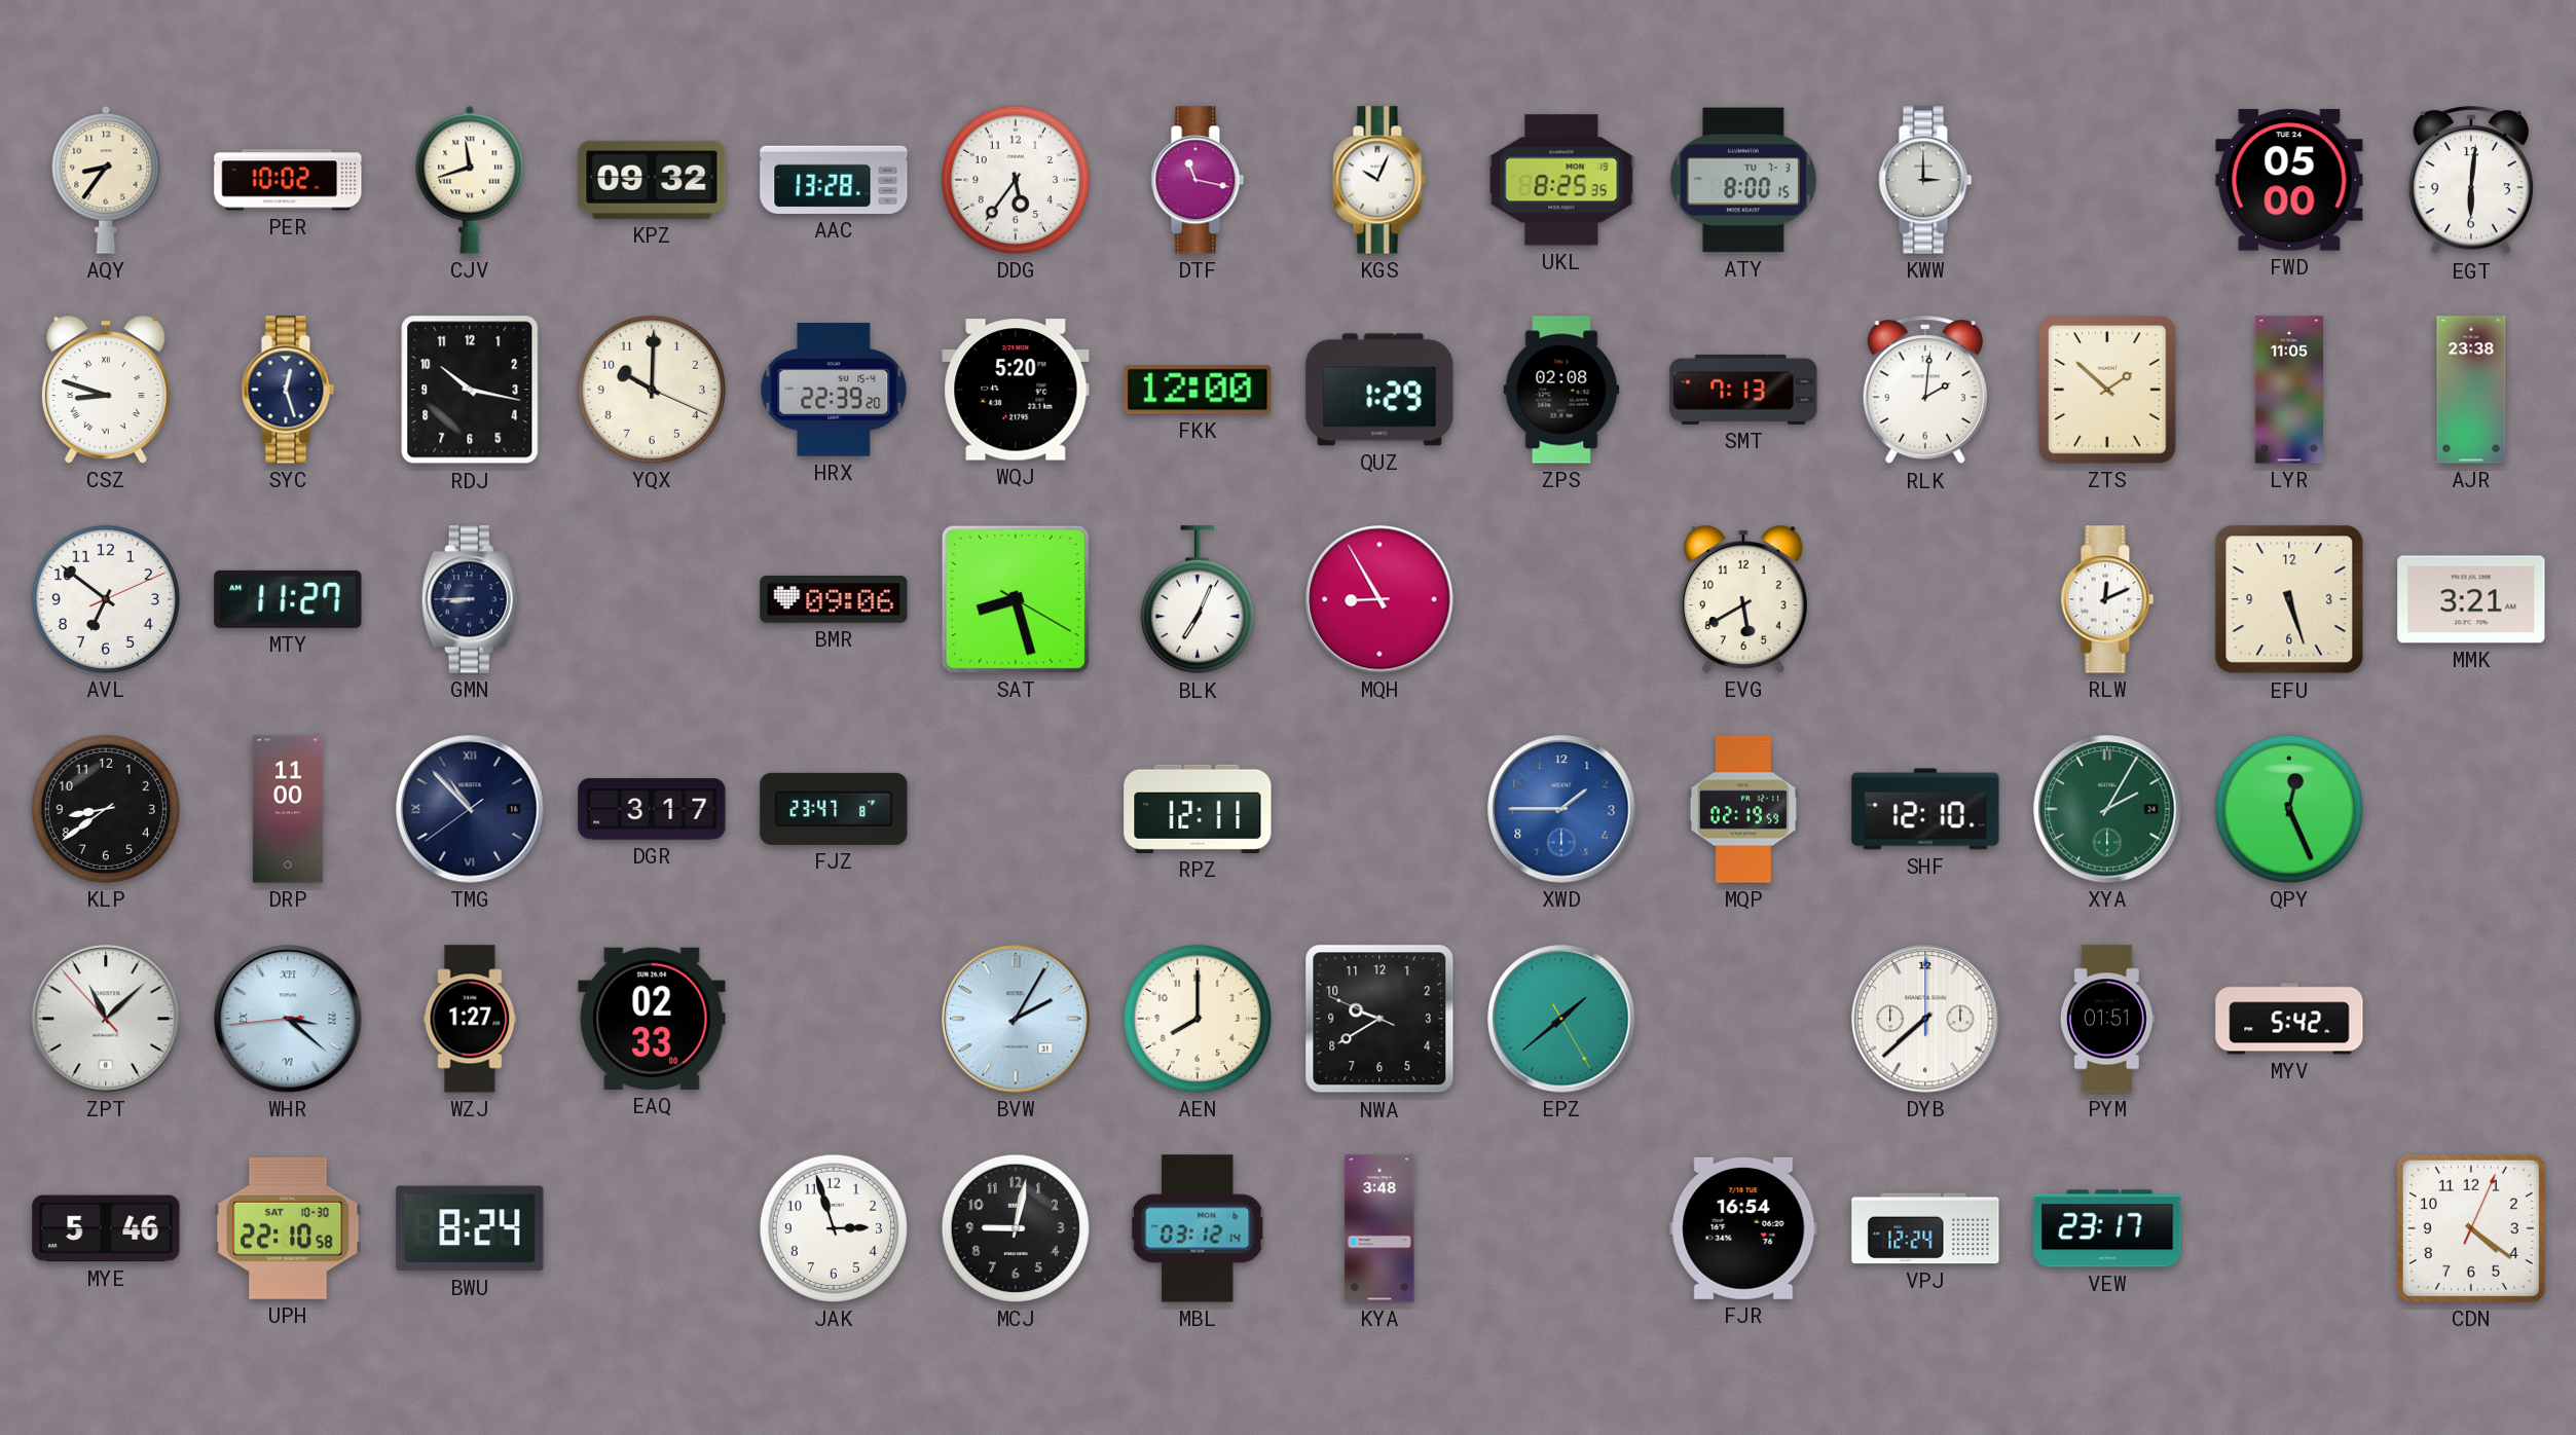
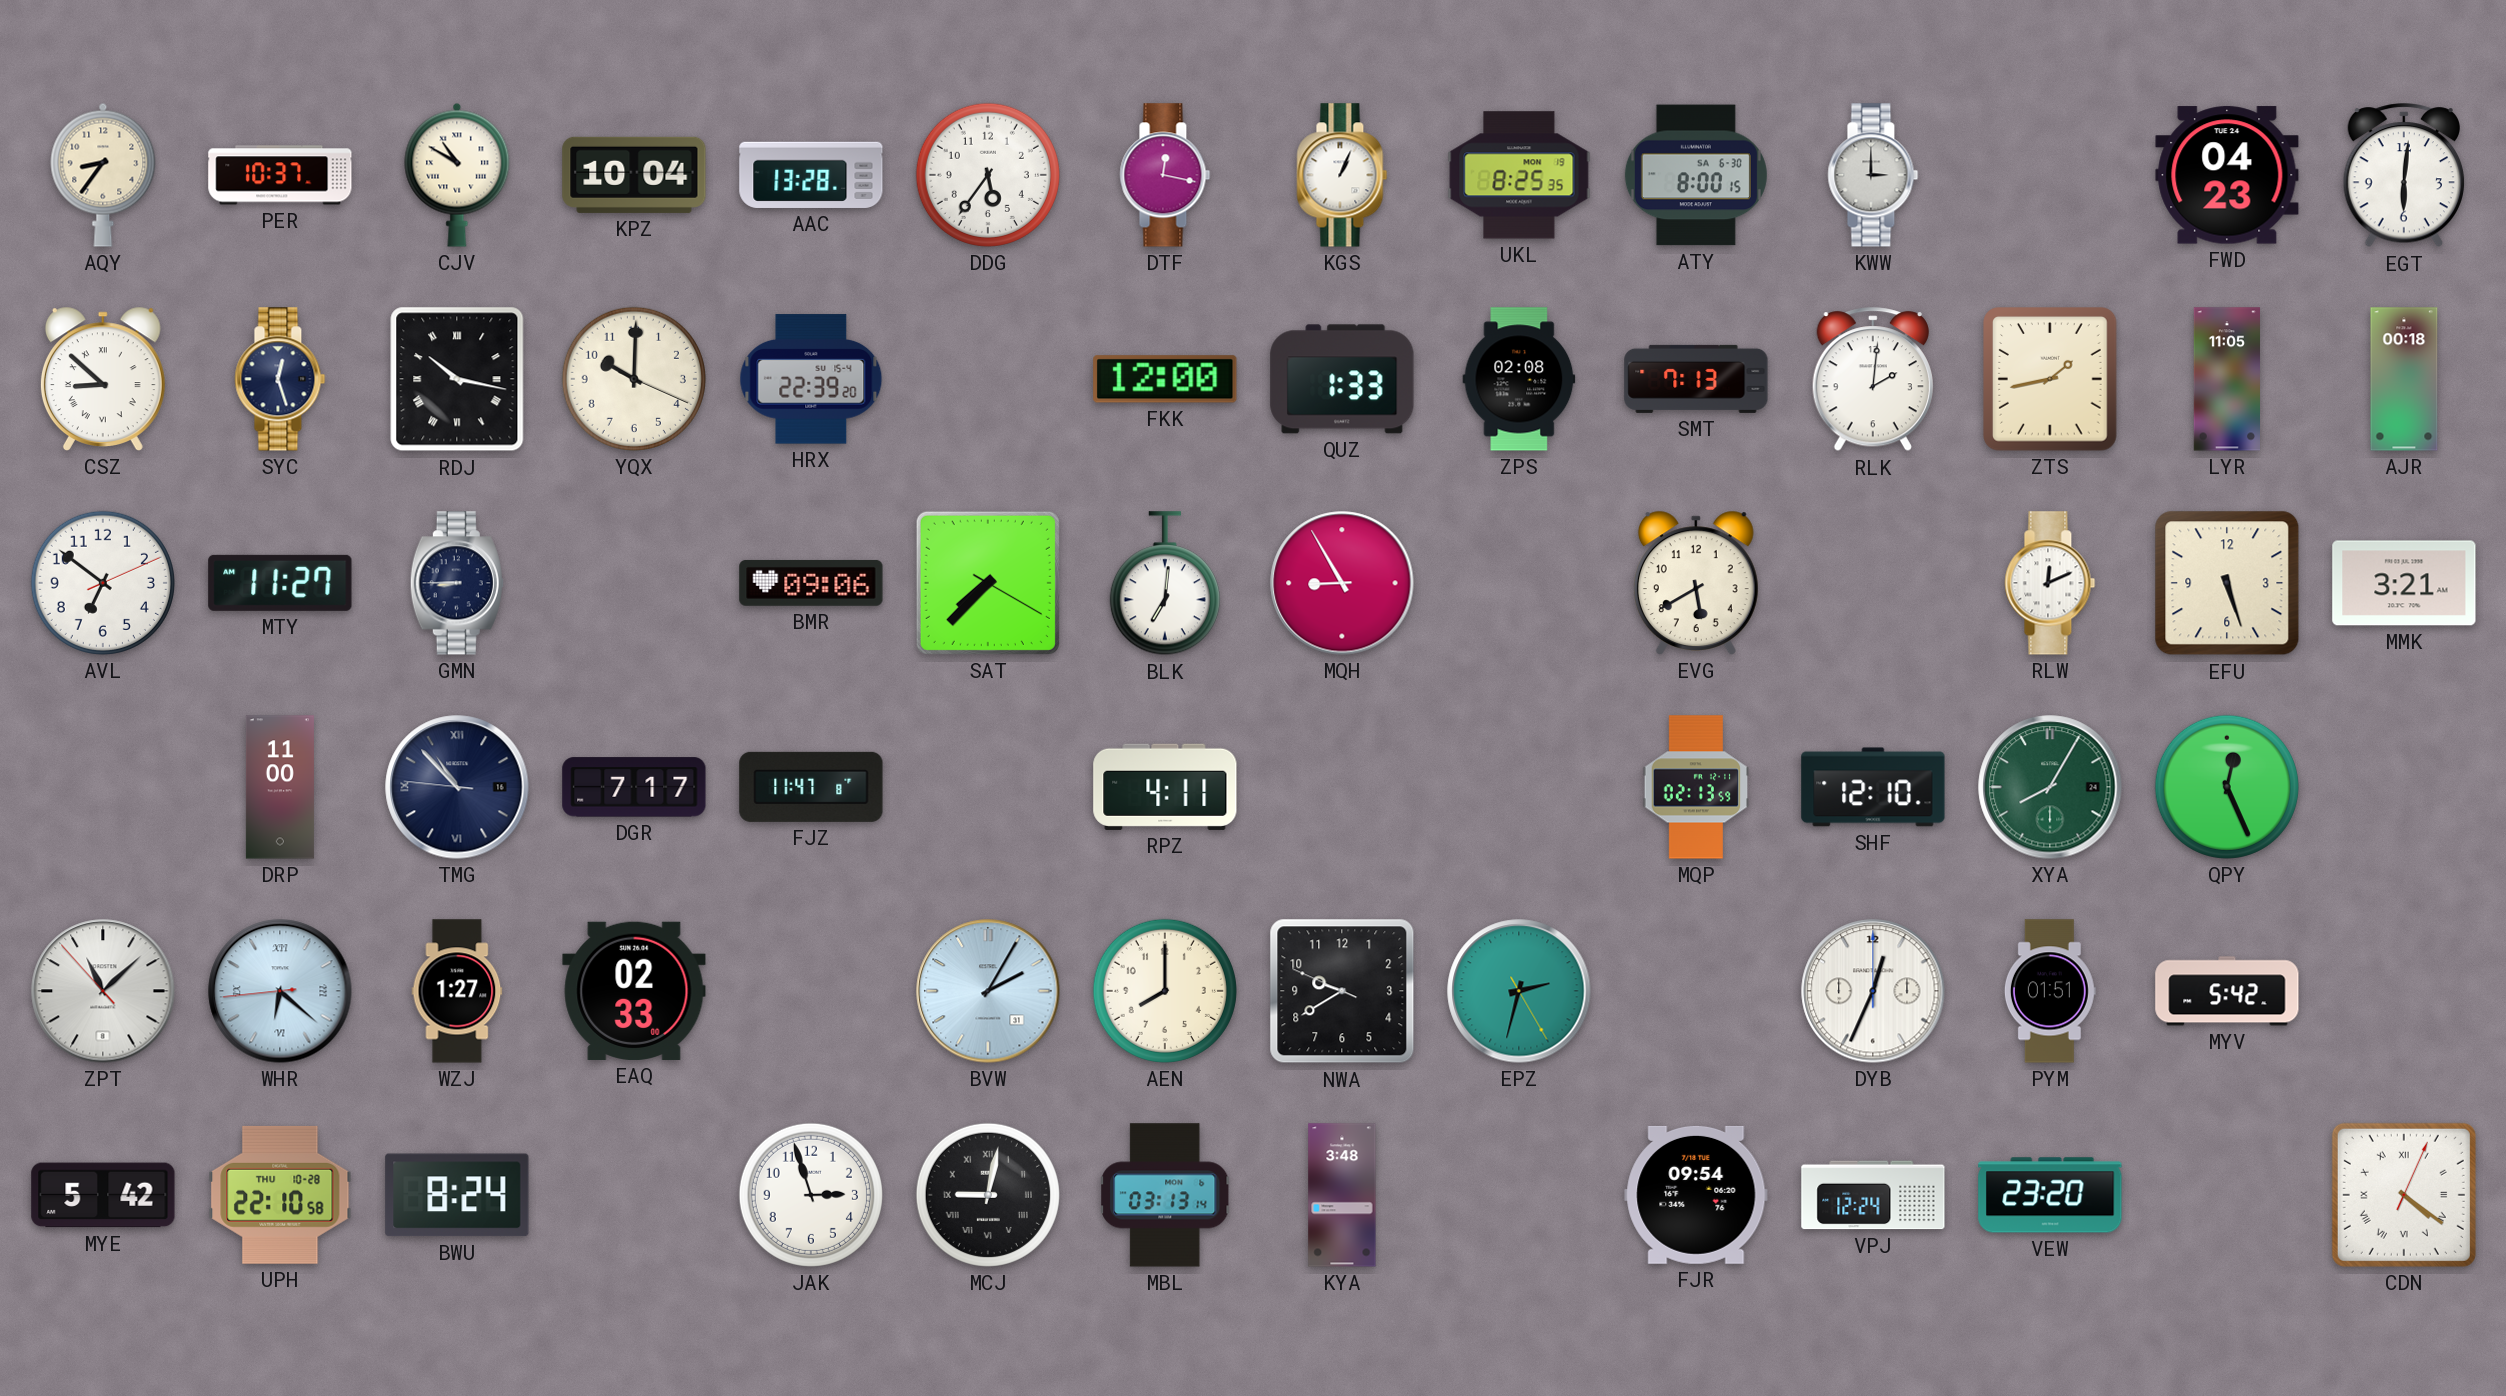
PER: 10:02 -> 10:37
CJV: 11:42 -> 10:50
KPZ: 09:32 -> 10:04
DTF: 11:17 -> 12:17
KGS: 10:04 -> 1:04
ATY date: TU 7-3 -> SA 6-30
FWD: 05:00 -> 04:23
CSZ: 8:48 -> 8:52
RDJ numerals: Arabic -> Roman
WQJ: 5:20 -> none
QUZ: 1:29 -> 1:33
ZTS: 1:52 -> 1:43
AJR: 23:38 -> 00:18
SAT: 8:27 -> 7:37
BLK: 7:04 -> 7:01
KLP: 8:39 -> none
TMG: 10:52:39 -> 10:52:46
DGR: 3:17 -> 7:17
FJZ: 23:47 -> 11:47
RPZ: 12:11 -> 4:11
XWD: 1:45 -> none
MQP: 02:19 -> 02:13
XYA: 2:05 -> 8:05
WHR: 3:21 -> 6:21
EPZ: 1:38 -> 2:32
DYB: 7:38 -> 12:34
MYE: 5:46 -> 5:42
UPH date: SAT 10-30 -> THU 10-28
MCJ numerals: Arabic -> Roman
MBL: 03:12 -> 03:13
FJR: 16:54 -> 09:54
VEW: 23:17 -> 23:20
CDN numerals: Arabic -> Roman
